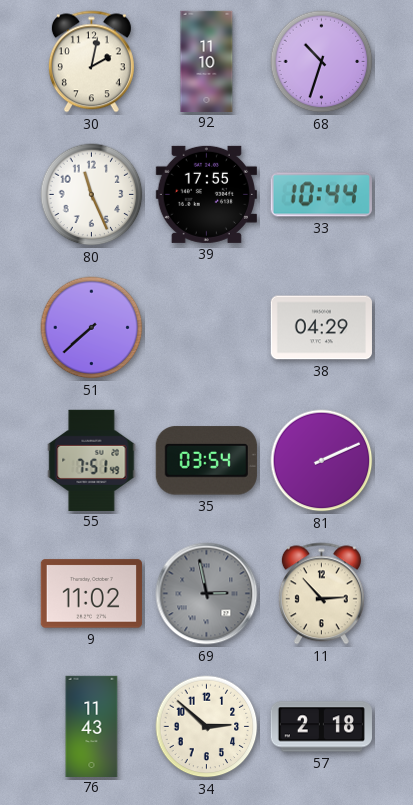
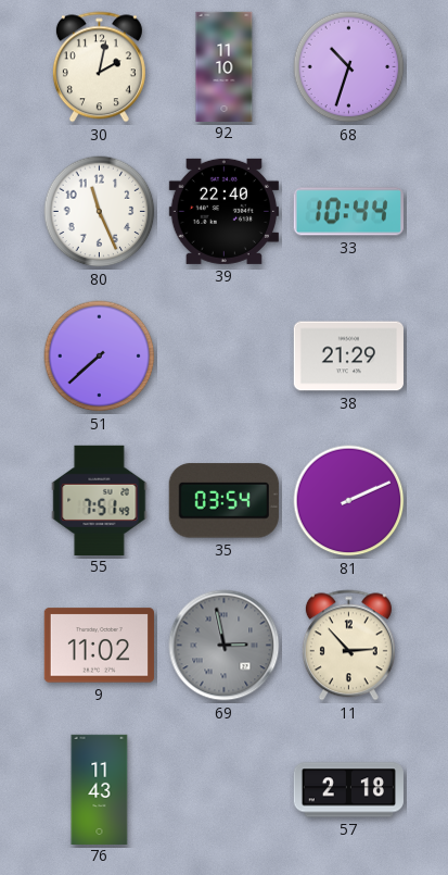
39: 17:55 -> 22:40
38: 04:29 -> 21:29
34: 2:52 -> none
